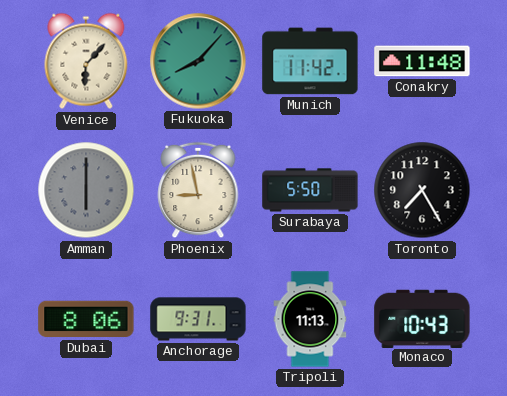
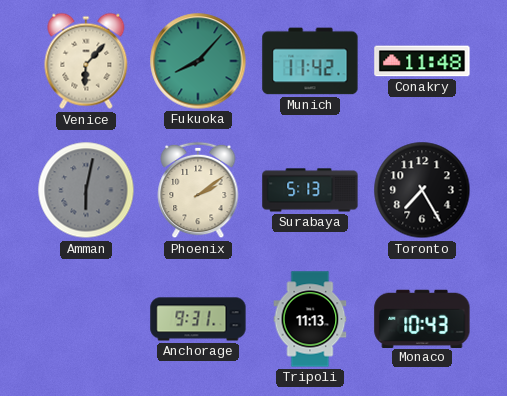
Amman: 6:00 -> 6:02
Phoenix: 8:58 -> 2:09
Surabaya: 5:50 -> 5:13
Dubai: 8:06 -> none
